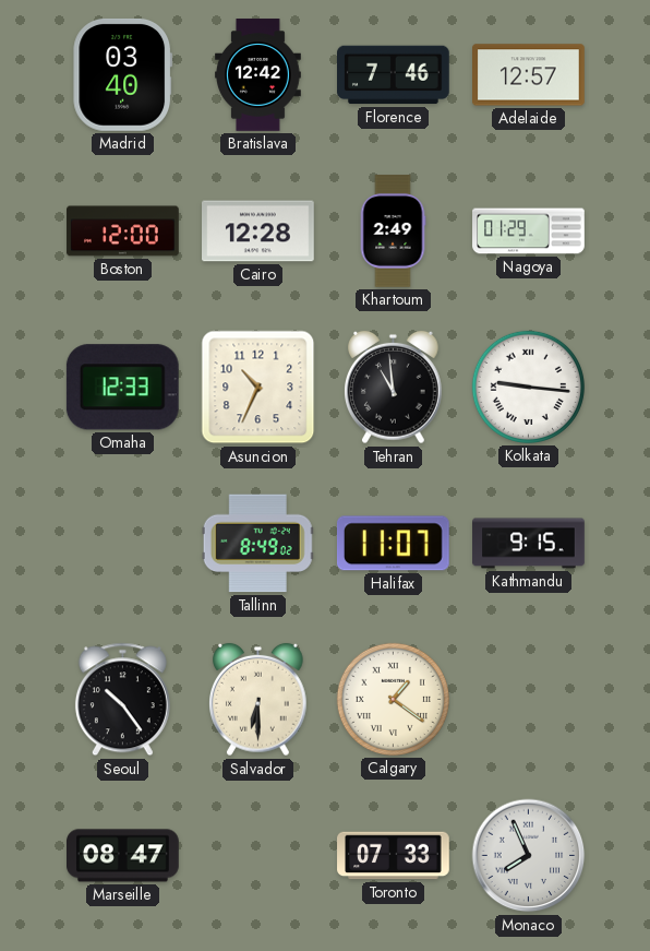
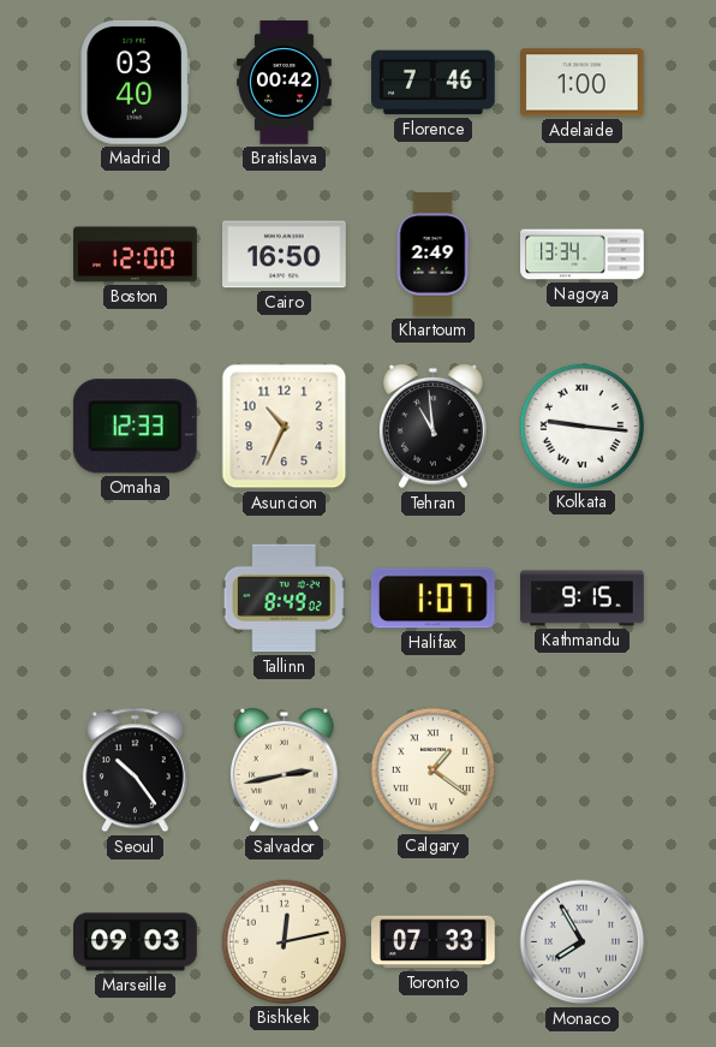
Bratislava: 12:42 -> 00:42
Adelaide: 12:57 -> 1:00
Cairo: 12:28 -> 16:50
Nagoya: 01:29 -> 13:34
Halifax: 11:07 -> 1:07
Salvador: 6:30 -> 2:43
Marseille: 08:47 -> 09:03
Bishkek: none -> 12:13
Monaco: 7:56 -> 7:55
